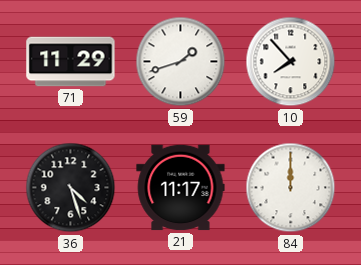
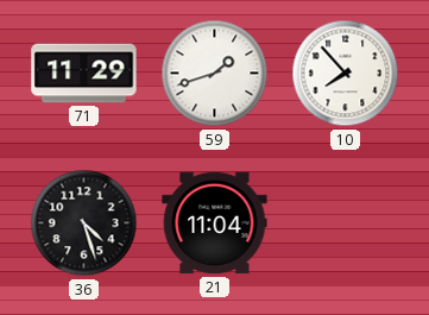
21: 11:17 -> 11:04
84: 12:00 -> none
